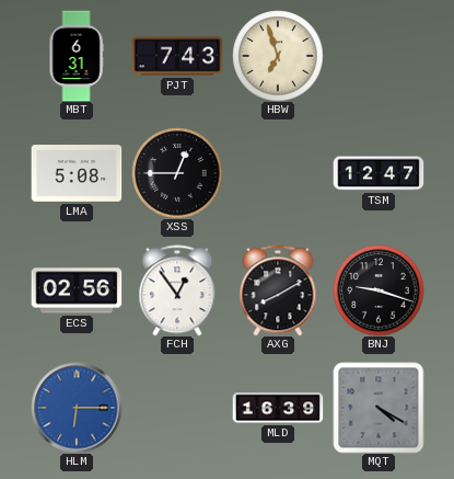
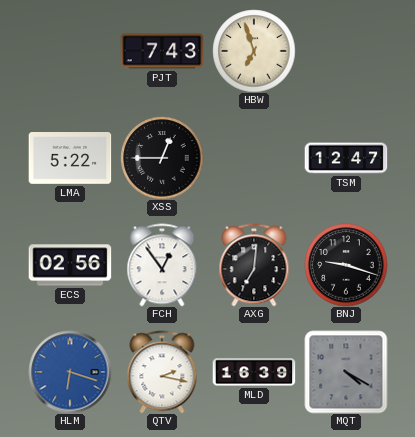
MBT: 6:31 -> none
LMA: 5:08 -> 5:22
AXG: 8:10 -> 7:01
HLM: 6:15 -> 6:18
QTV: none -> 2:17
